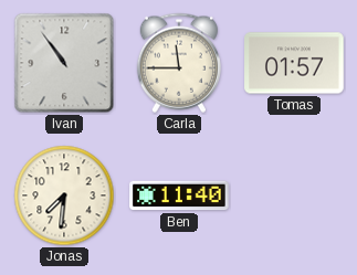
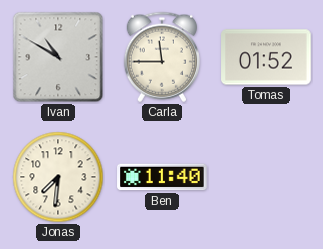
Ivan: 10:54 -> 10:50
Tomas: 01:57 -> 01:52
